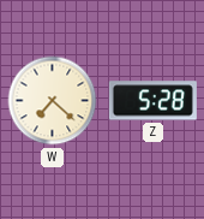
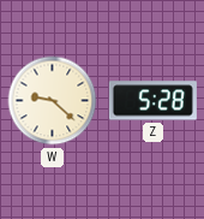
W: 7:22 -> 9:22
